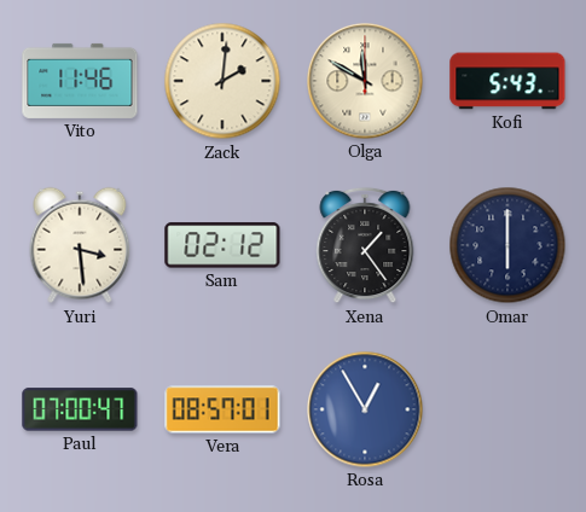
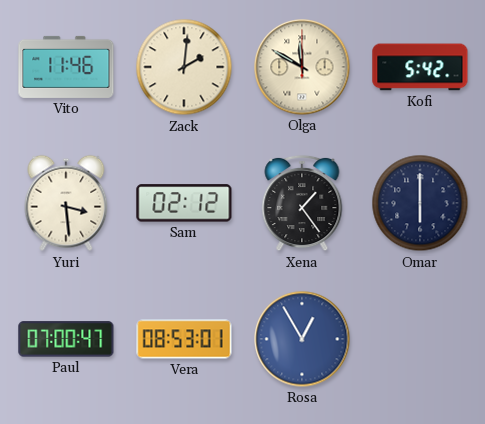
Kofi: 5:43 -> 5:42
Vera: 08:57 -> 08:53
